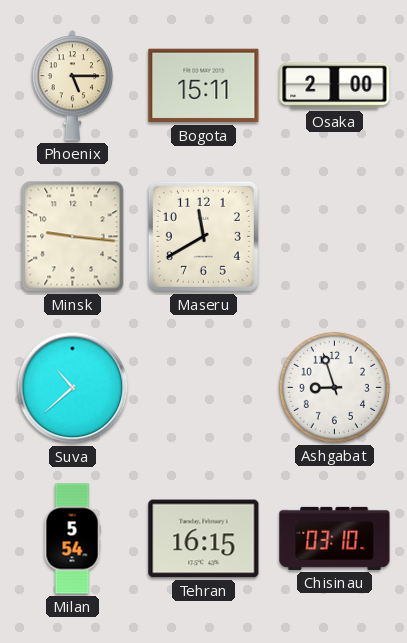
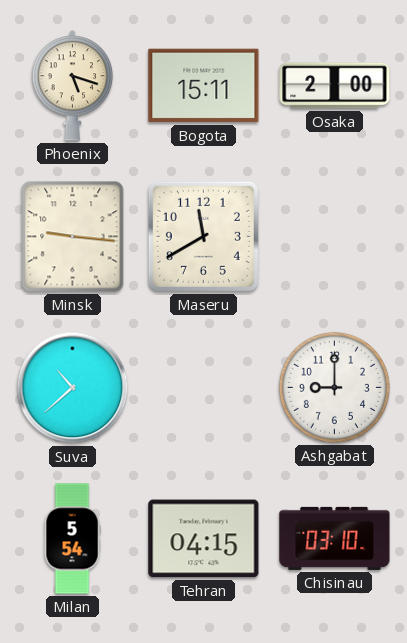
Phoenix: 5:15 -> 5:18
Ashgabat: 8:57 -> 9:00
Tehran: 16:15 -> 04:15
